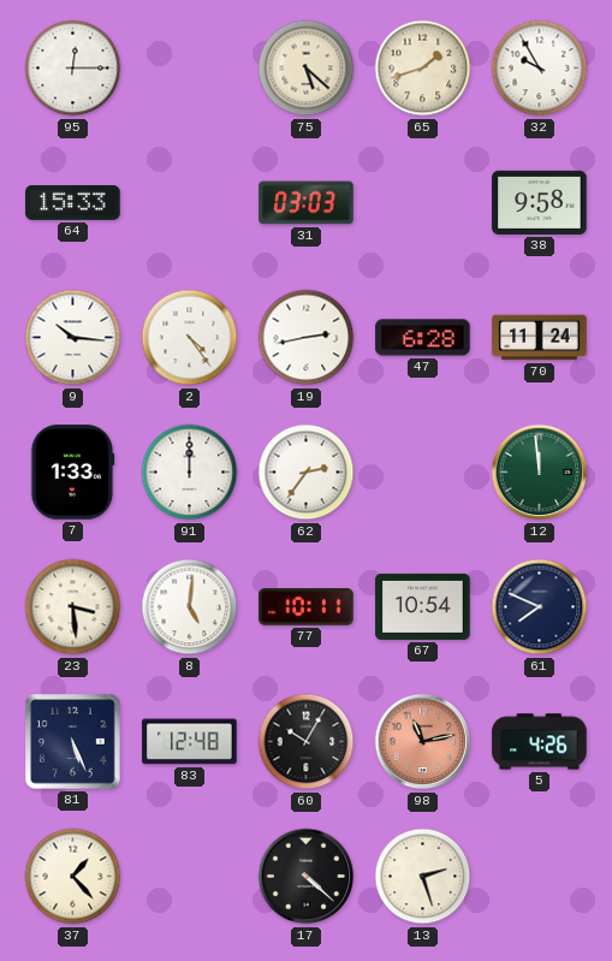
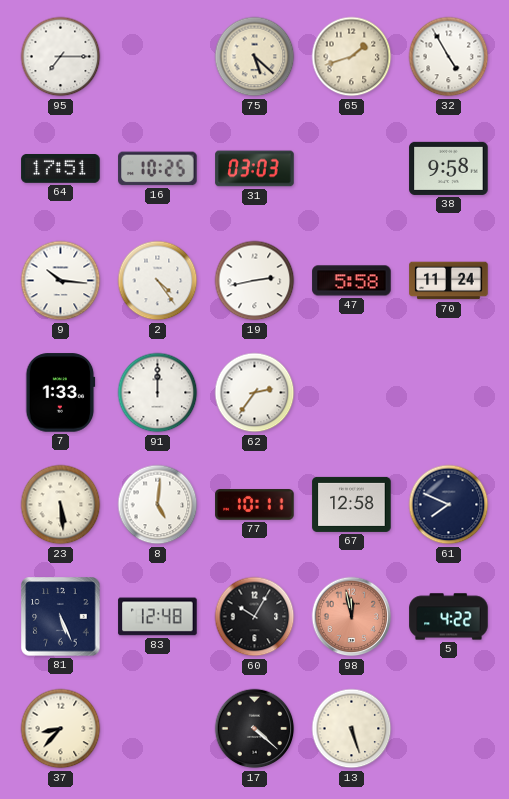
95: 12:15 -> 7:15
32: 9:55 -> 4:55
64: 15:33 -> 17:51
16: none -> 10:25
47: 6:28 -> 5:58
12: 11:59 -> none
23: 3:29 -> 5:29
67: 10:54 -> 12:58
98: 11:13 -> 11:58
5: 4:26 -> 4:22
37: 1:23 -> 8:37
13: 2:27 -> 5:27
